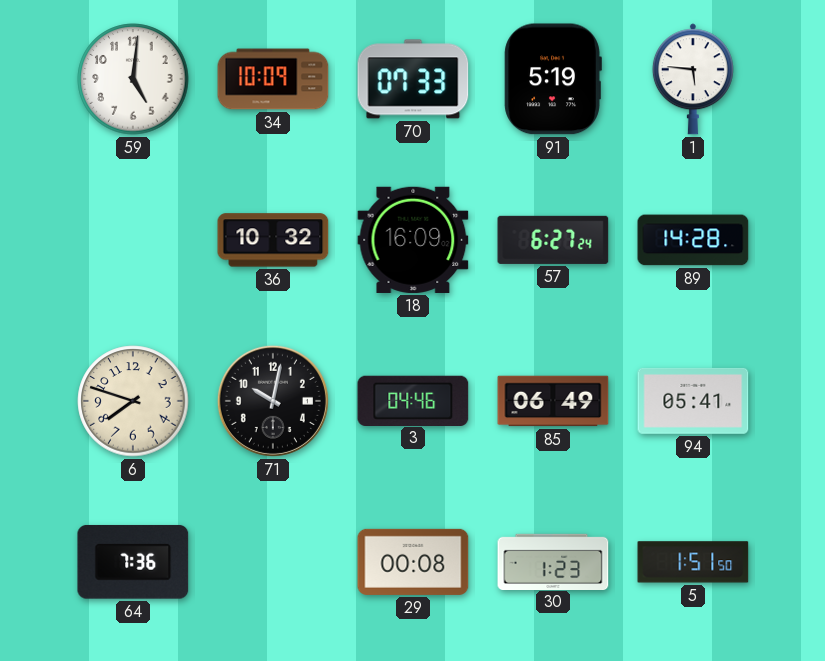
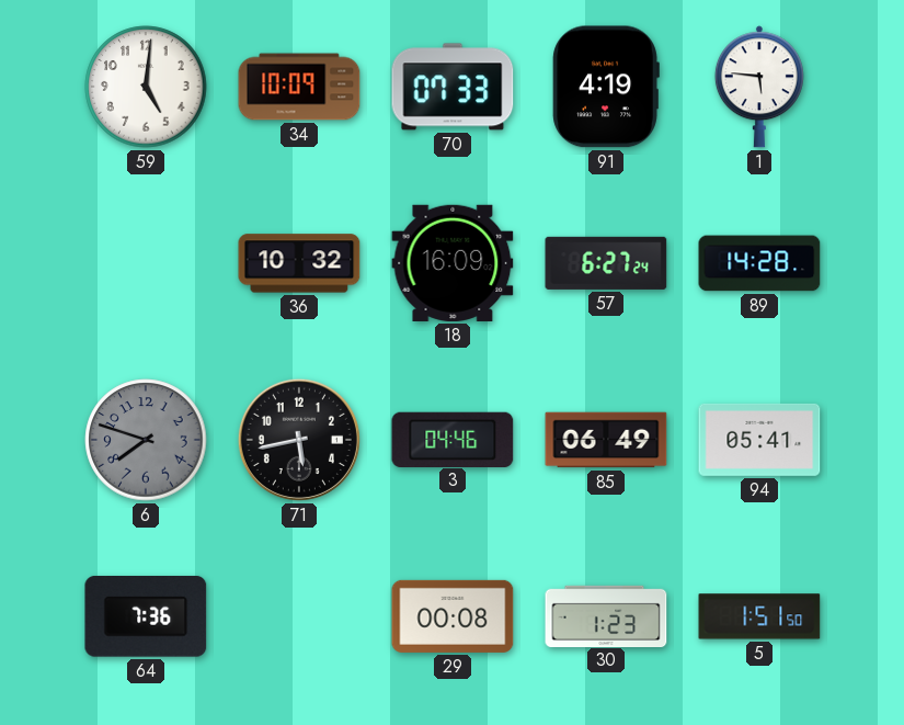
91: 5:19 -> 4:19
6 dial: cream -> grey
71: 10:02 -> 5:43
